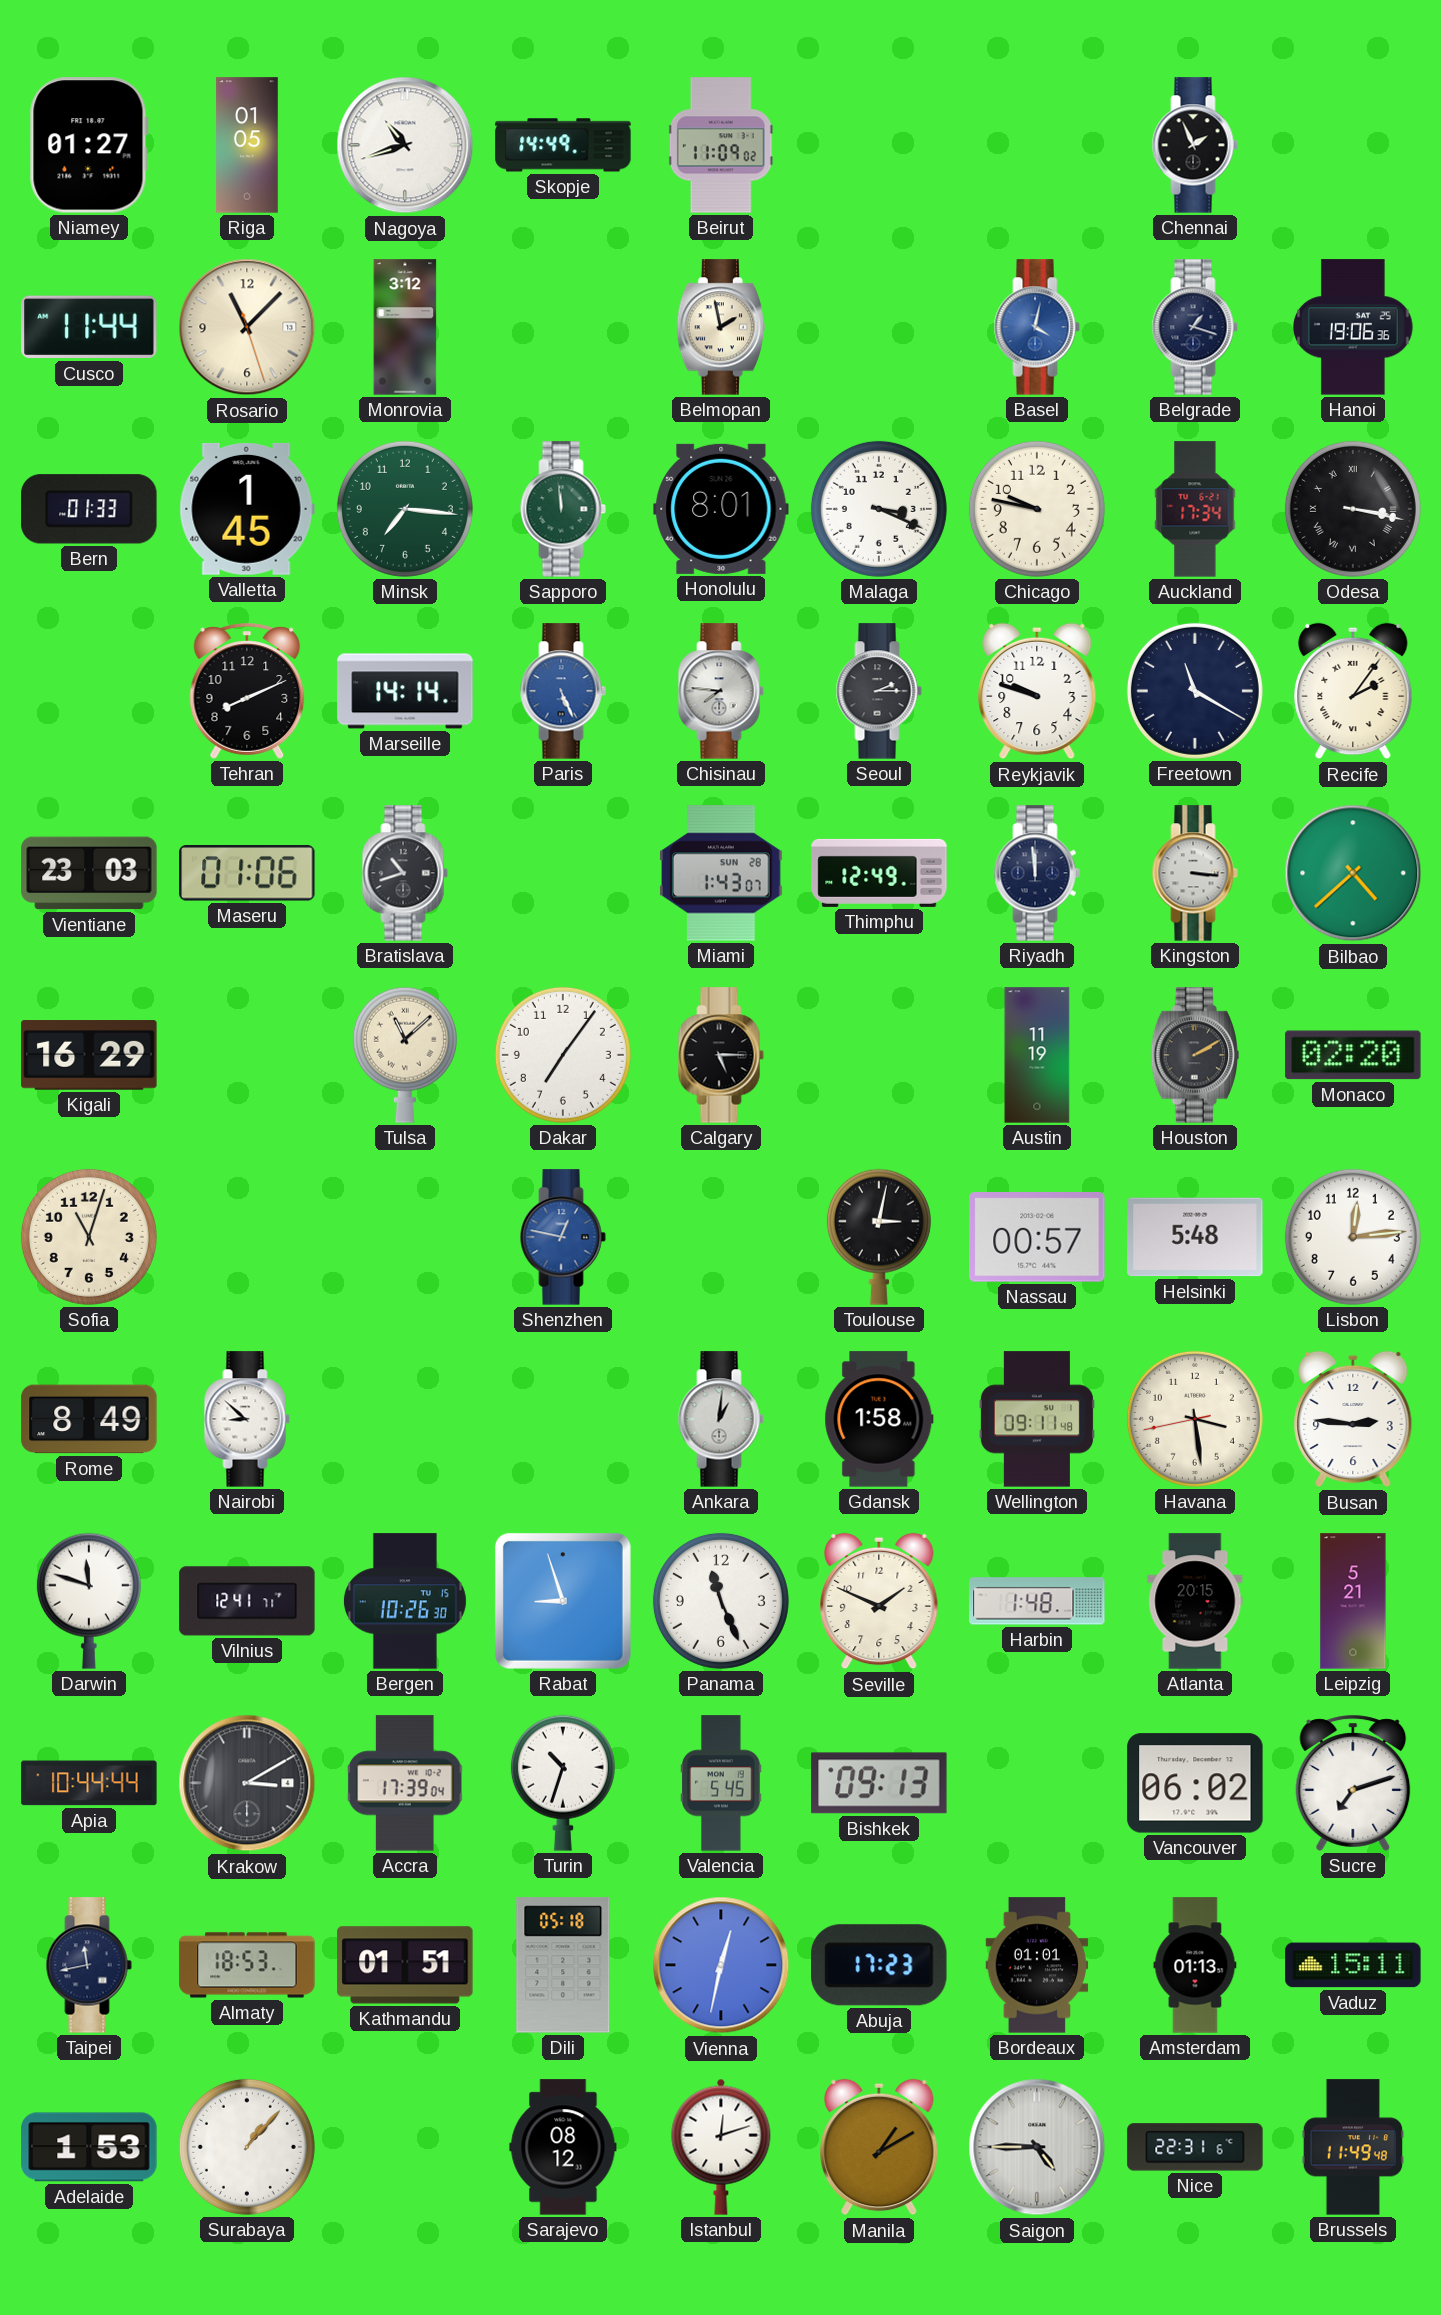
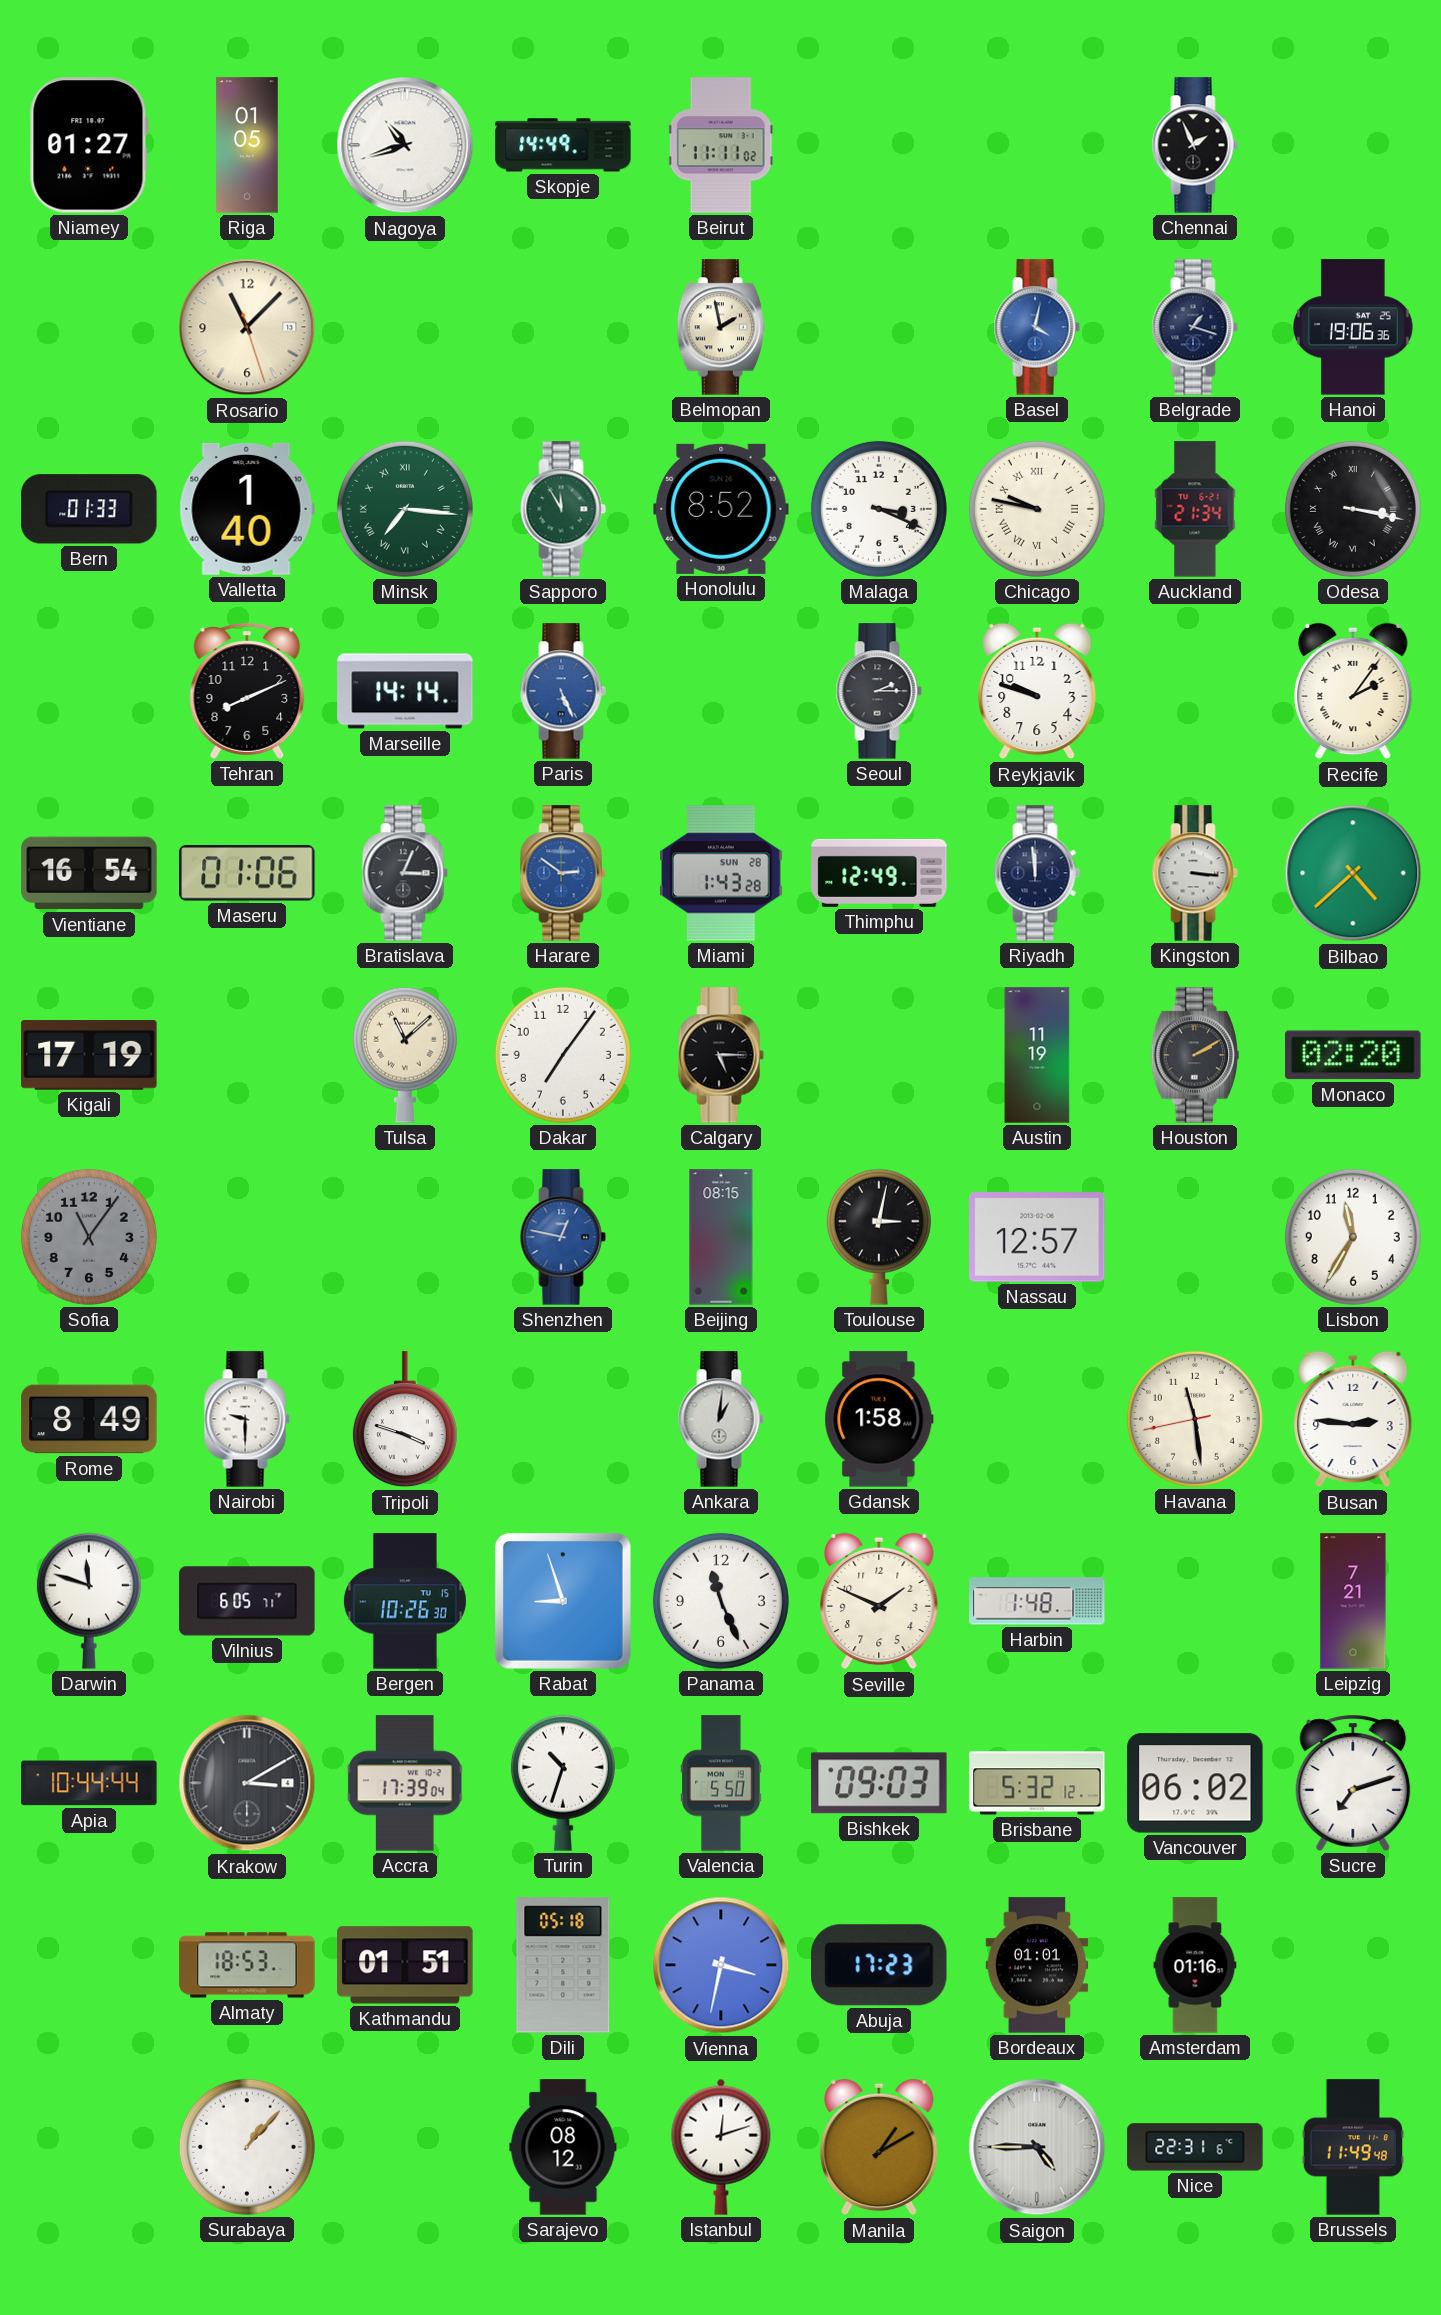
Beirut: 11:09 -> 11:11
Cusco: 11:44 -> none
Monrovia: 3:12 -> none
Valletta: 1:45 -> 1:40
Minsk numerals: Arabic -> Roman
Sapporo: 11:59 -> 11:55
Honolulu: 8:01 -> 8:52
Chicago numerals: Arabic -> Roman
Auckland: 17:34 -> 21:34
Chisinau: 7:46 -> none
Freetown: 11:20 -> none
Vientiane: 23:03 -> 16:54
Bratislava: 10:42 -> 3:04
Harare: none -> 2:51
Miami: 1:43:07 -> 1:43:28
Kigali: 16:29 -> 17:19
Sofia: 11:03 -> 11:06
Sofia dial: cream -> grey
Beijing: none -> 08:15
Nassau: 00:57 -> 12:57
Helsinki: 5:48 -> none
Lisbon: 12:14 -> 11:35
Nairobi: 8:52 -> 9:30
Tripoli: none -> 3:48
Wellington: 09:11 -> none
Havana: 3:28 -> 11:28
Vilnius: 12:41 -> 6:05
Atlanta: 20:15 -> none
Leipzig: 5:21 -> 7:21
Valencia: 5:45 -> 5:50
Bishkek: 09:13 -> 09:03
Brisbane: none -> 5:32
Taipei: 11:43 -> none
Vienna: 12:32 -> 3:32
Amsterdam: 01:13 -> 01:16
Vaduz: 15:11 -> none
Adelaide: 1:53 -> none
